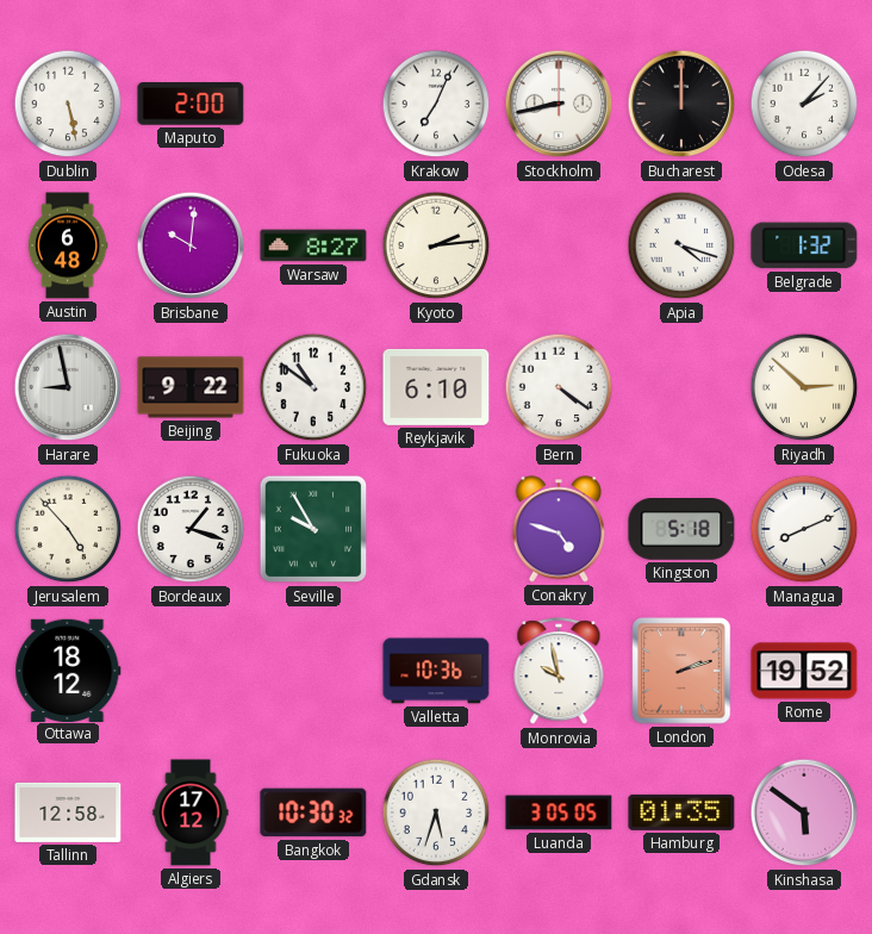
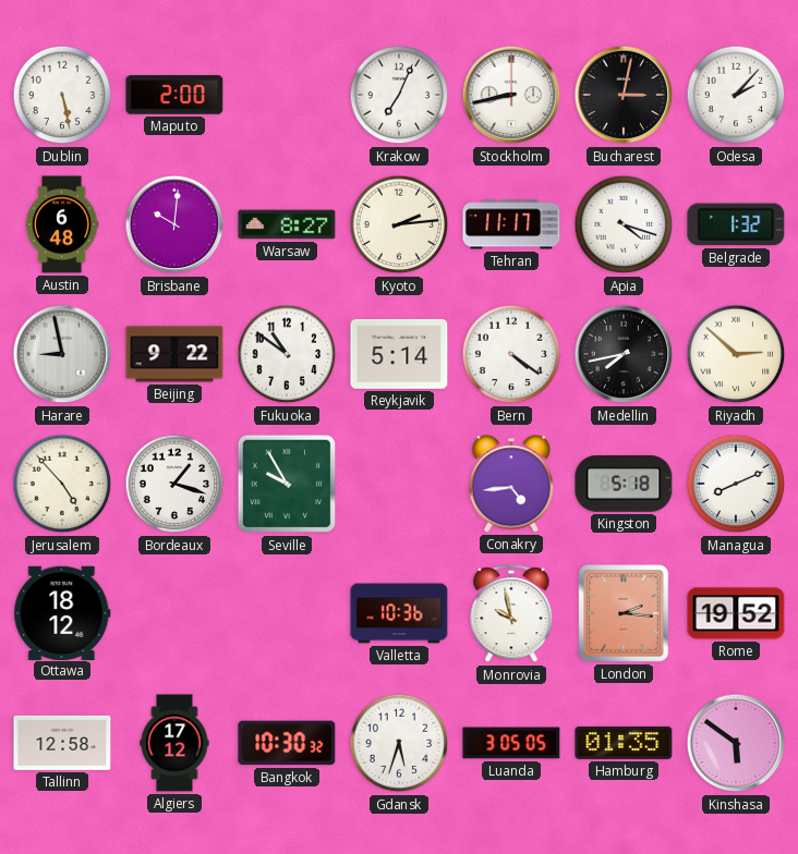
Bucharest: 12:00 -> 3:02
Tehran: none -> 11:17
Reykjavik: 6:10 -> 5:14
Medellin: none -> 7:43
Conakry: 4:48 -> 4:44
London: 2:12 -> 2:16
